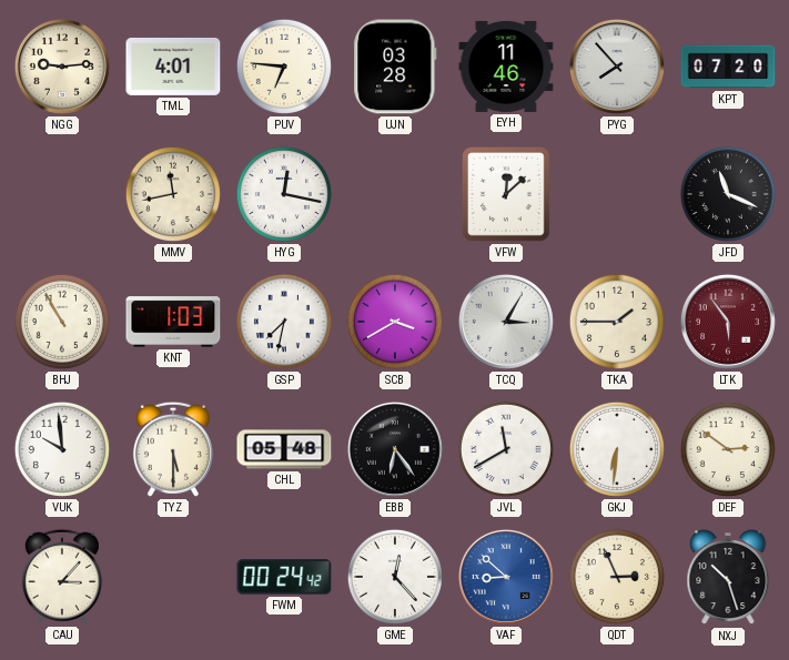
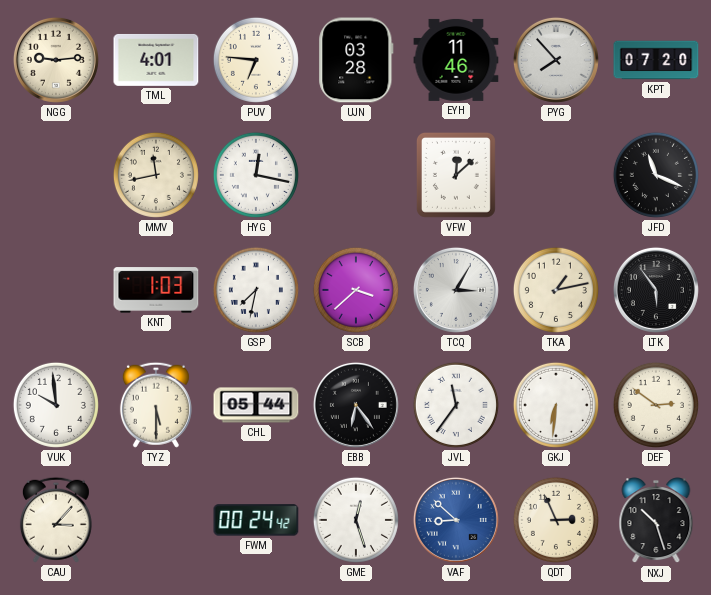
BHJ: 10:55 -> none
SCB: 3:40 -> 3:38
TKA: 1:45 -> 1:13
LTK dial: burgundy -> black
CHL: 05:48 -> 05:44
JVL: 11:40 -> 11:36
GME: 12:23 -> 12:27
